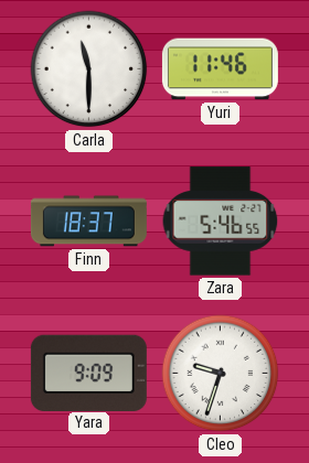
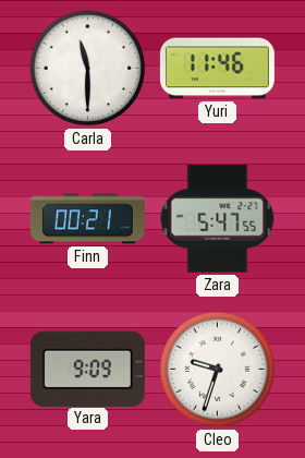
Finn: 18:37 -> 00:21
Zara: 5:46 -> 5:47
